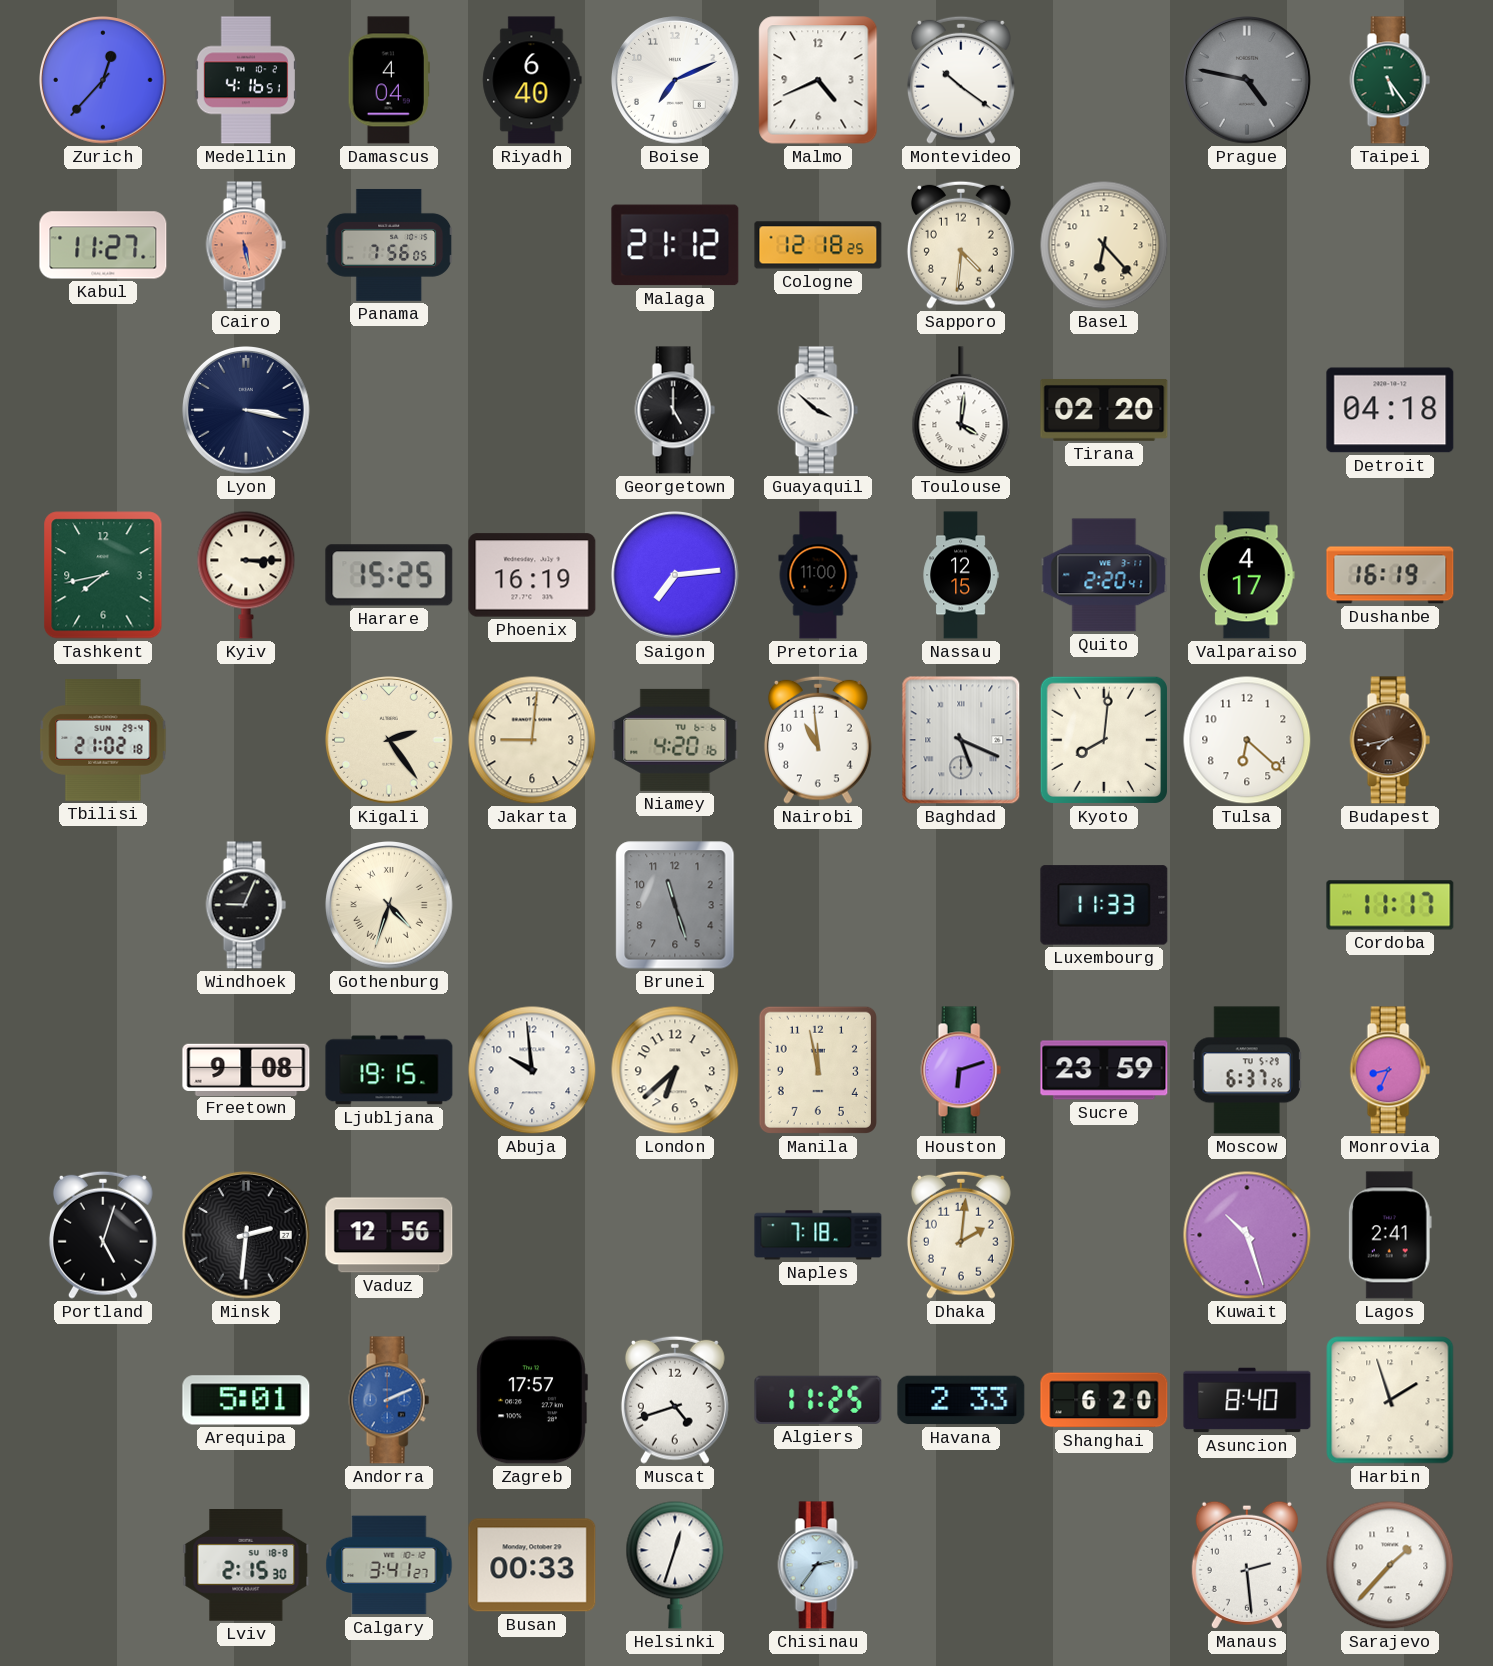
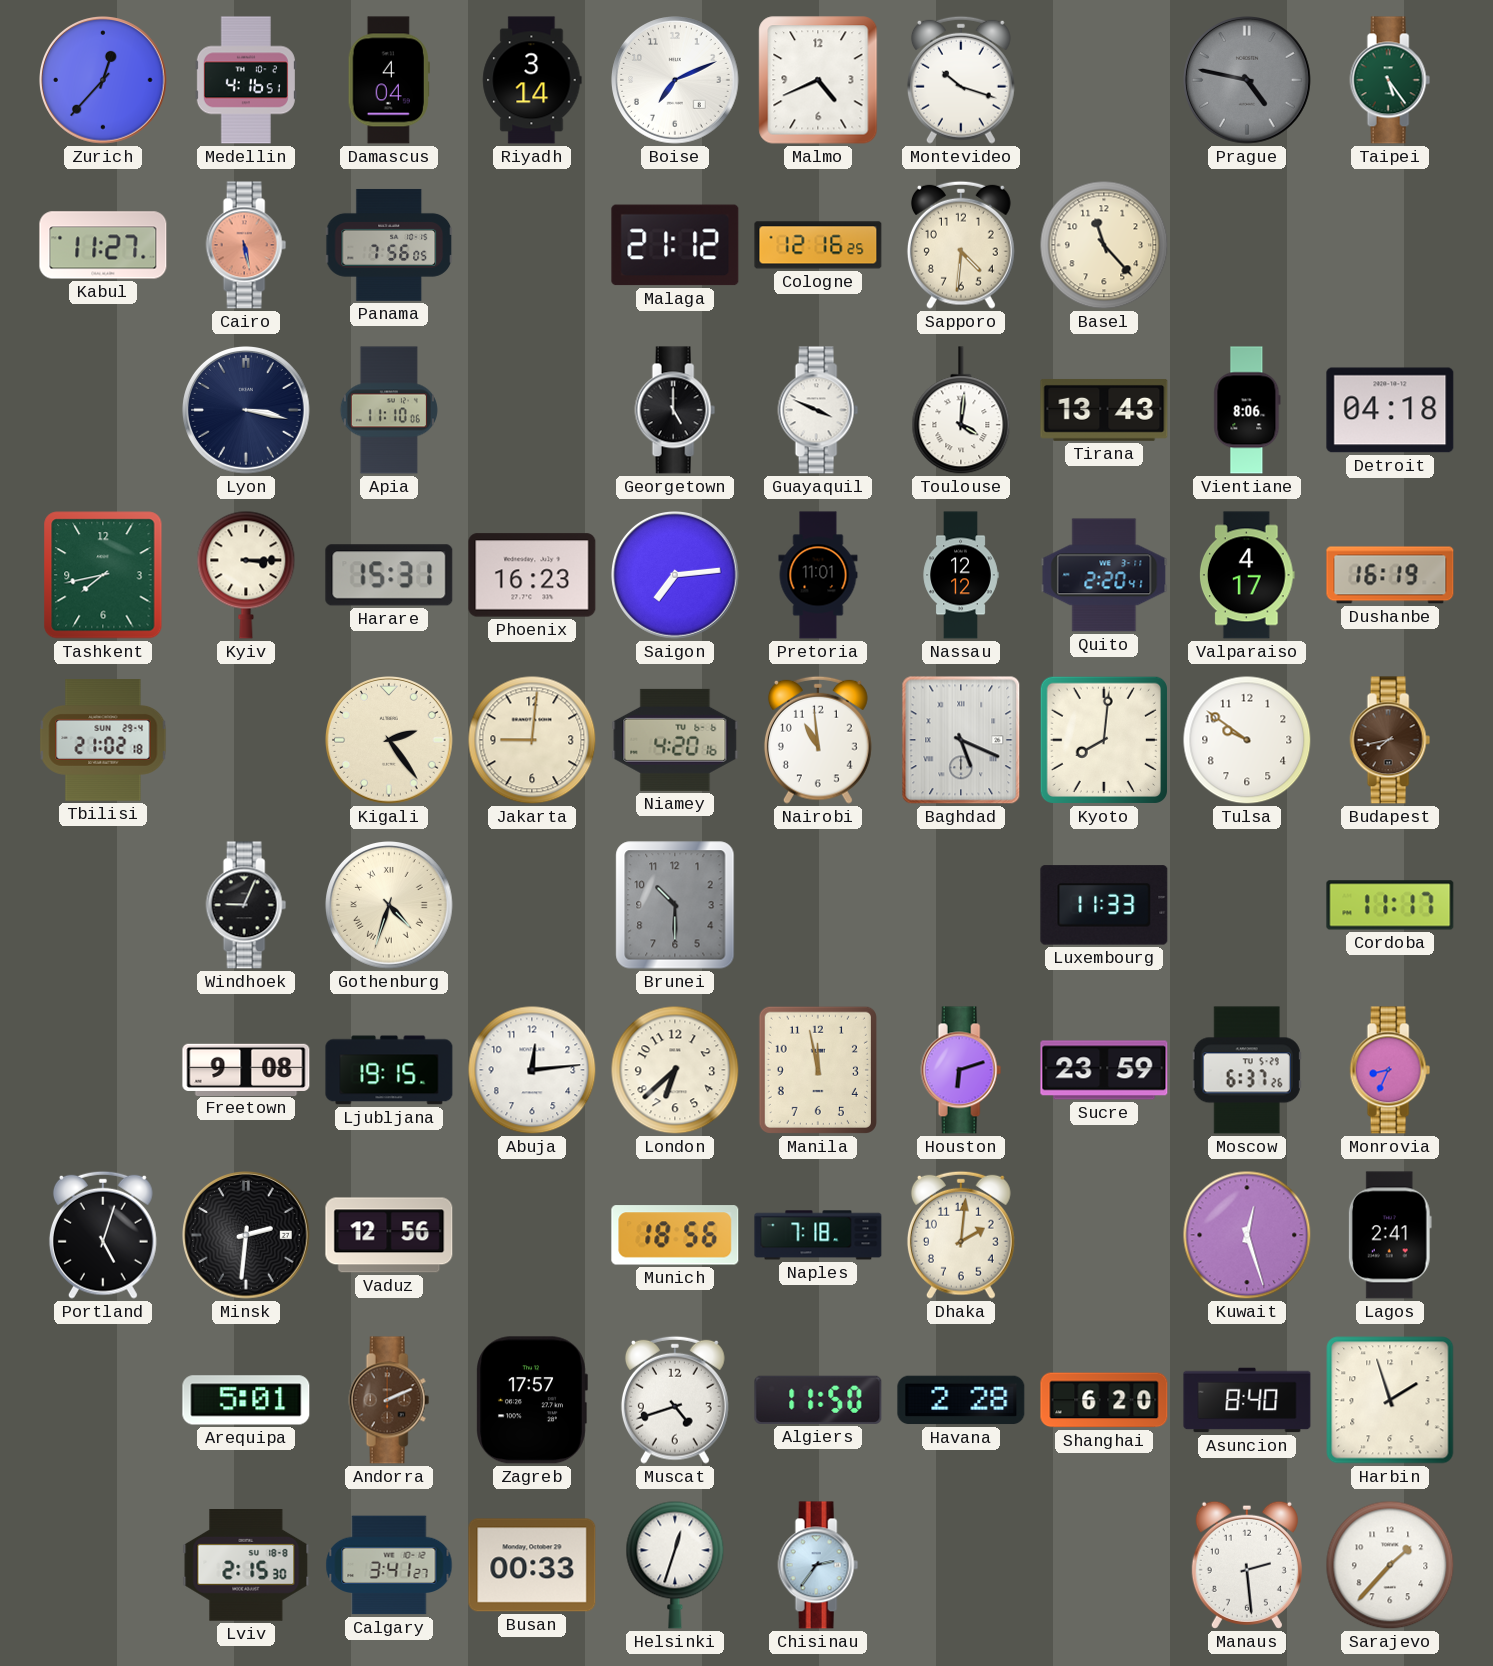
Riyadh: 6:40 -> 3:14
Montevideo: 10:21 -> 10:18
Cologne: 12:18 -> 12:16
Basel: 6:23 -> 11:23
Apia: none -> 11:10
Guayaquil: 3:52 -> 3:49
Tirana: 02:20 -> 13:43
Vientiane: none -> 8:06
Harare: 15:25 -> 15:31
Phoenix: 16:19 -> 16:23
Pretoria: 11:00 -> 11:01
Nassau: 12:15 -> 12:12
Tulsa: 6:22 -> 9:51
Brunei: 11:27 -> 10:30
Abuja: 9:59 -> 12:14
Munich: none -> 18:56
Kuwait: 10:27 -> 12:27
Andorra dial: blue -> brown
Algiers: 11:25 -> 11:50
Havana: 2:33 -> 2:28
